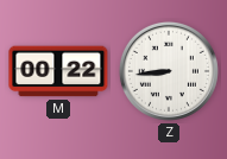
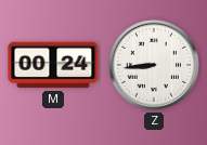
M: 00:22 -> 00:24
